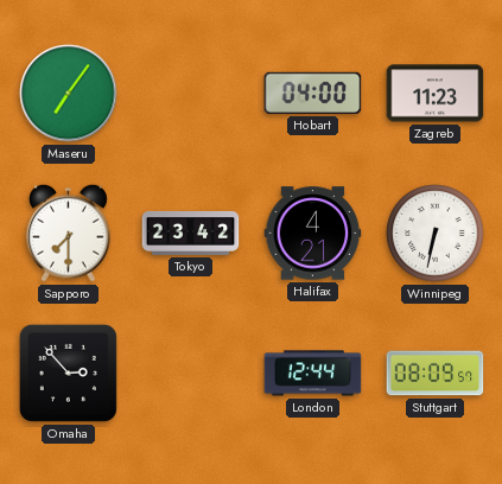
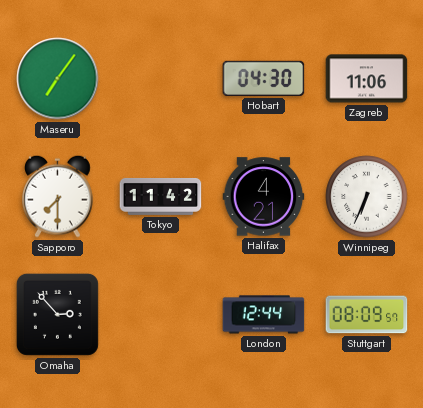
Hobart: 04:00 -> 04:30
Zagreb: 11:23 -> 11:06
Tokyo: 23:42 -> 11:42
Winnipeg: 6:32 -> 6:34
